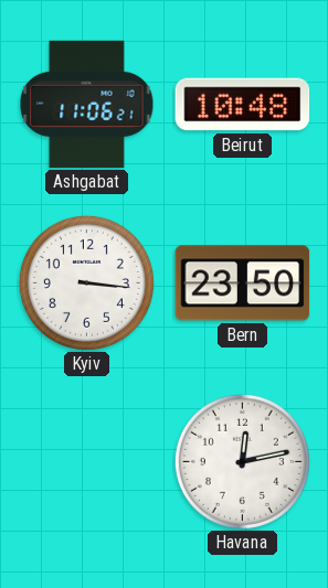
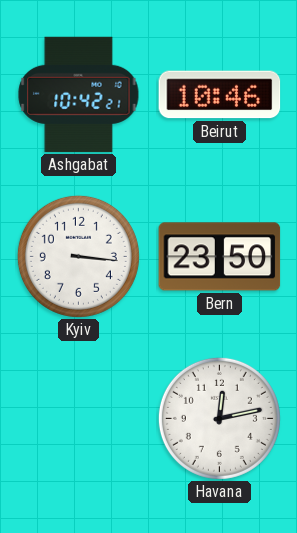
Ashgabat: 11:06 -> 10:42
Beirut: 10:48 -> 10:46
